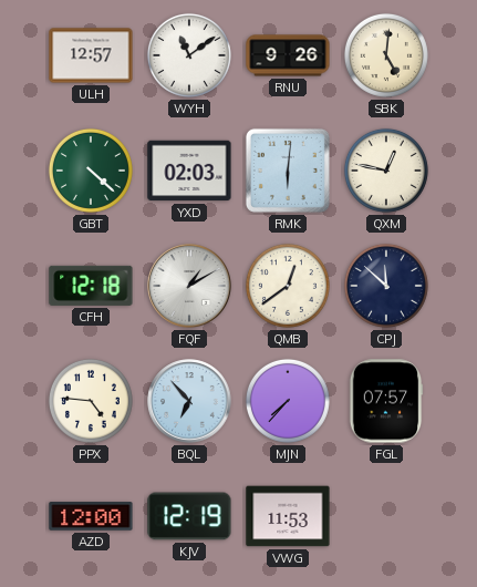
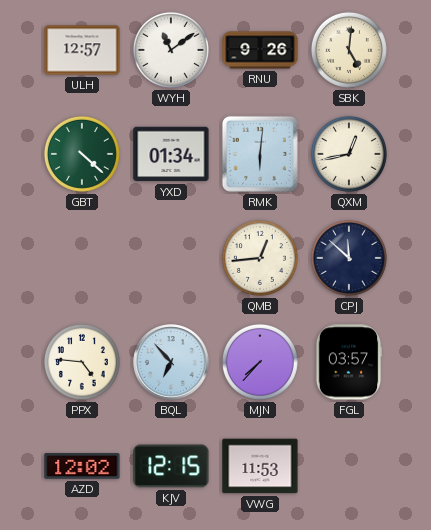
YXD: 02:03 -> 01:34
QXM: 12:47 -> 12:43
CFH: 12:18 -> none
FQF: 1:10 -> none
QMB: 12:39 -> 12:44
FGL: 07:57 -> 03:57
AZD: 12:00 -> 12:02
KJV: 12:19 -> 12:15
